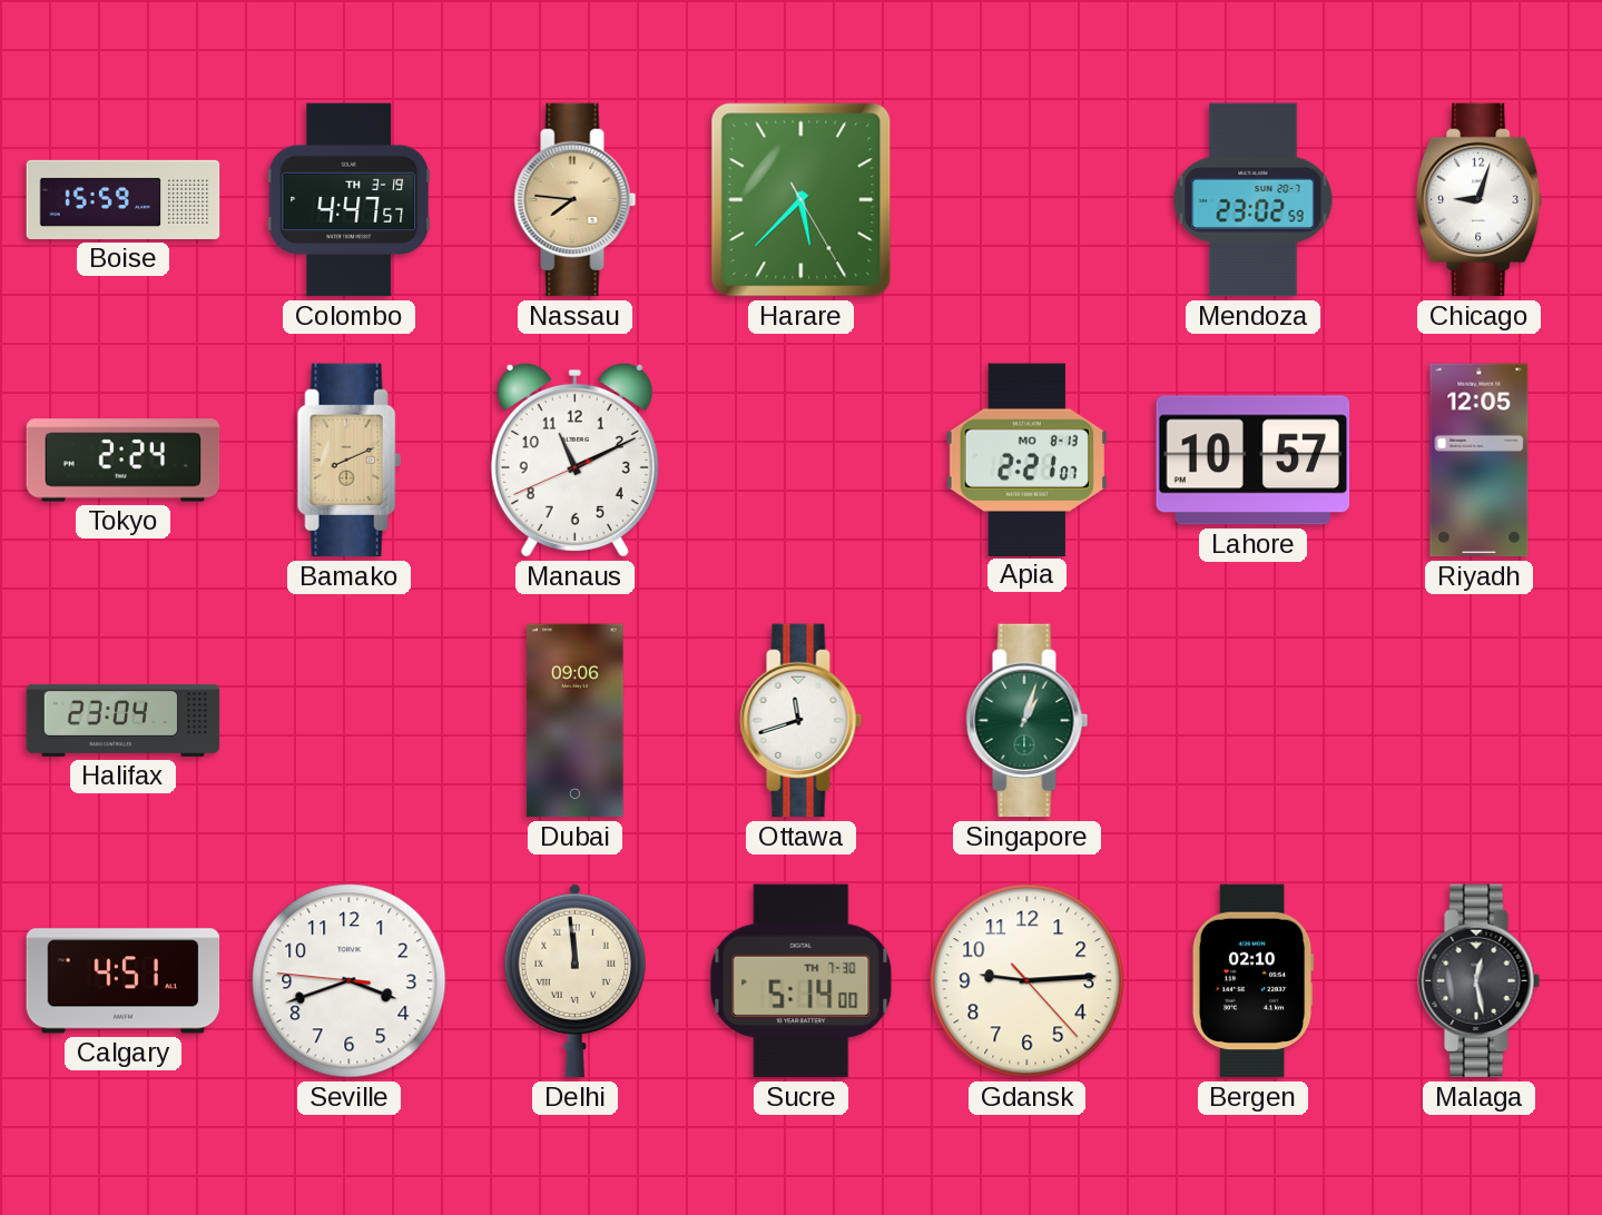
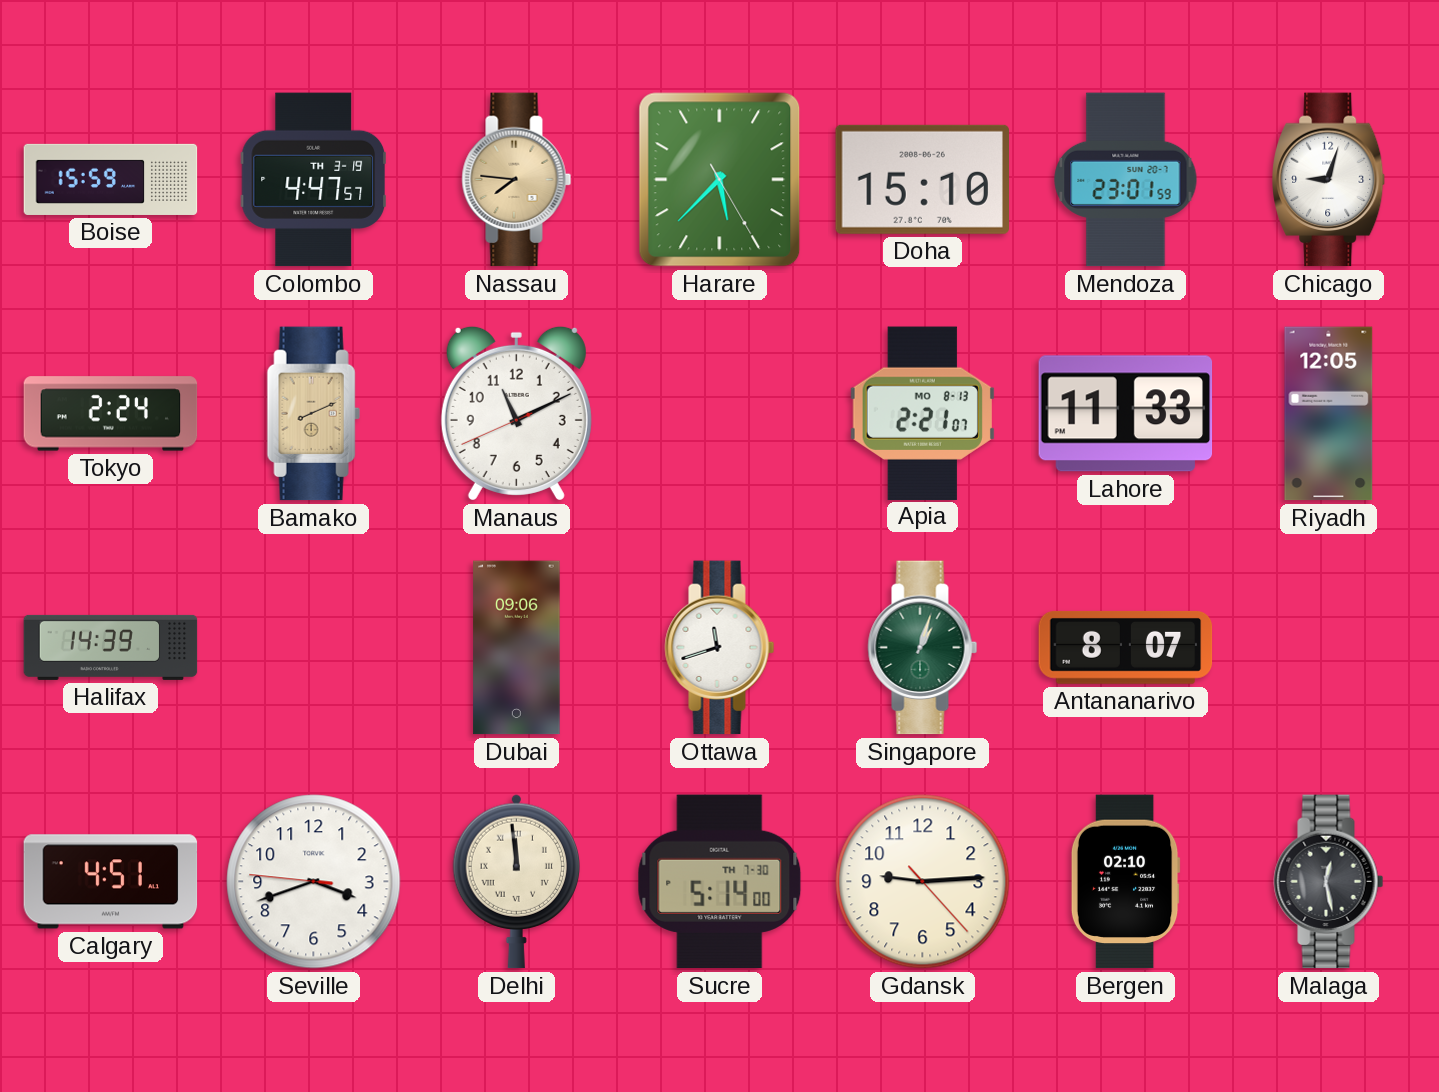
Doha: none -> 15:10
Mendoza: 23:02 -> 23:01
Lahore: 10:57 -> 11:33
Halifax: 23:04 -> 14:39
Antananarivo: none -> 8:07
